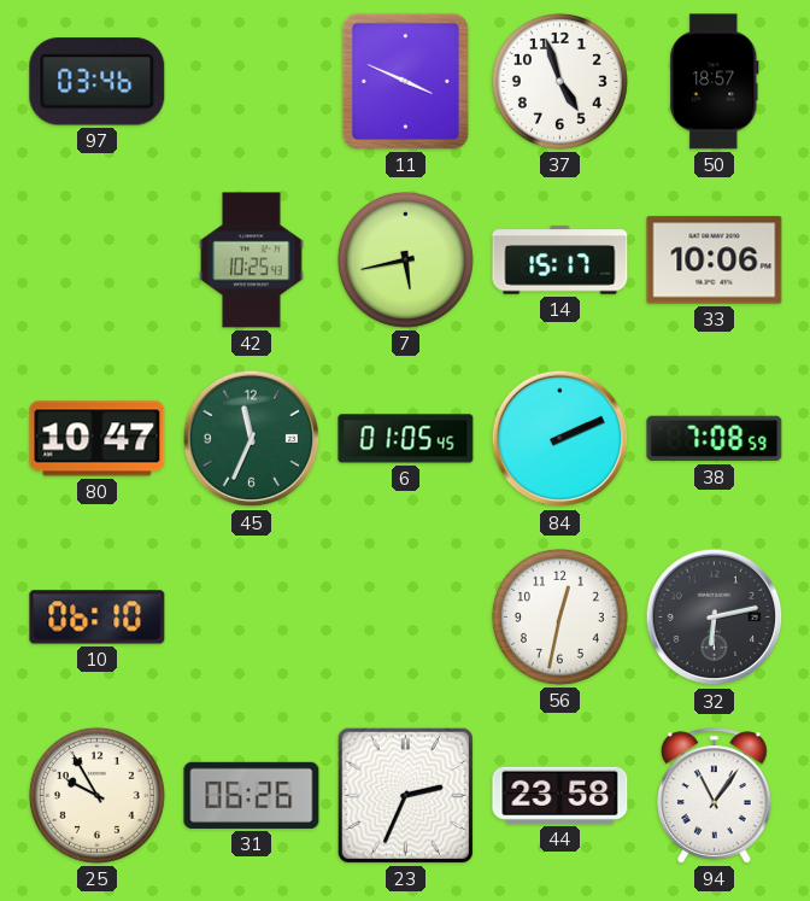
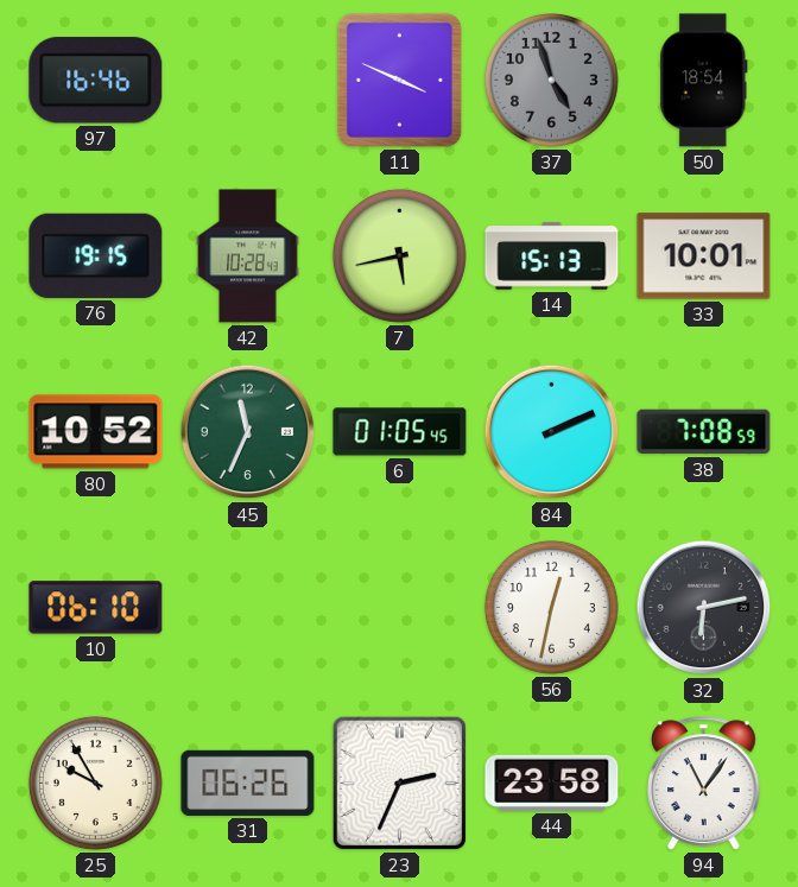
97: 03:46 -> 16:46
37 dial: white -> grey
50: 18:57 -> 18:54
76: none -> 19:15
42: 10:25 -> 10:28
14: 15:17 -> 15:13
33: 10:06 -> 10:01
80: 10:47 -> 10:52
